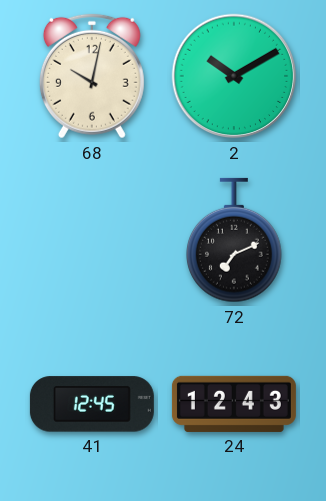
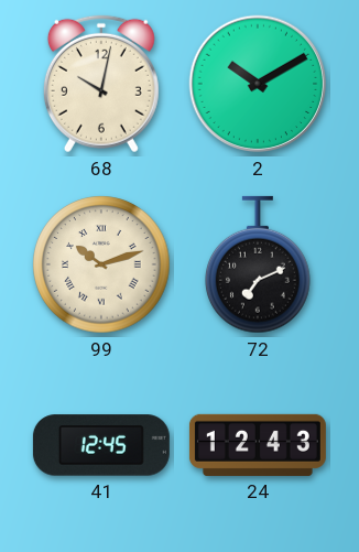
99: none -> 10:12
